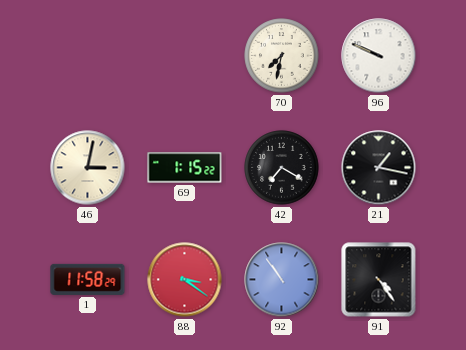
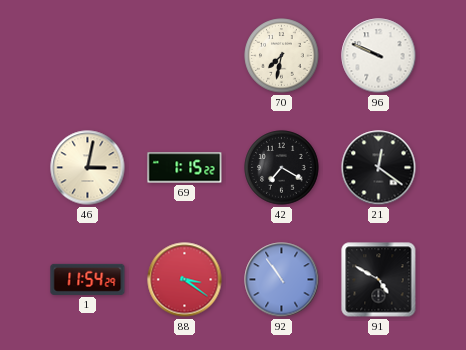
21: 1:17 -> 12:21
1: 11:58 -> 11:54
91: 4:24 -> 4:50
